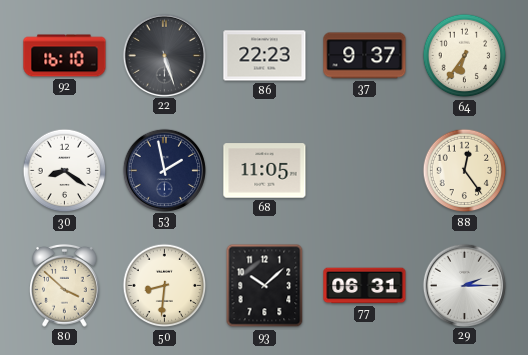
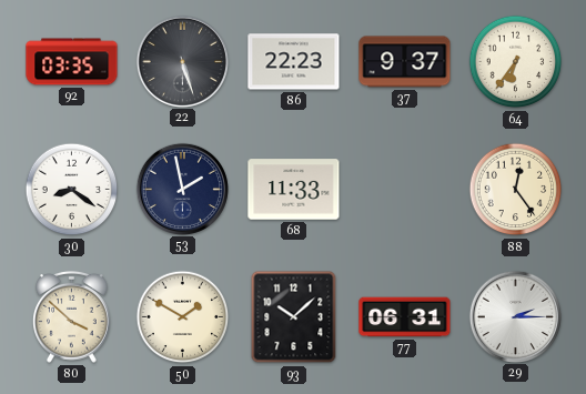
92: 16:10 -> 03:35
68: 11:05 -> 11:33
50: 8:31 -> 1:50
